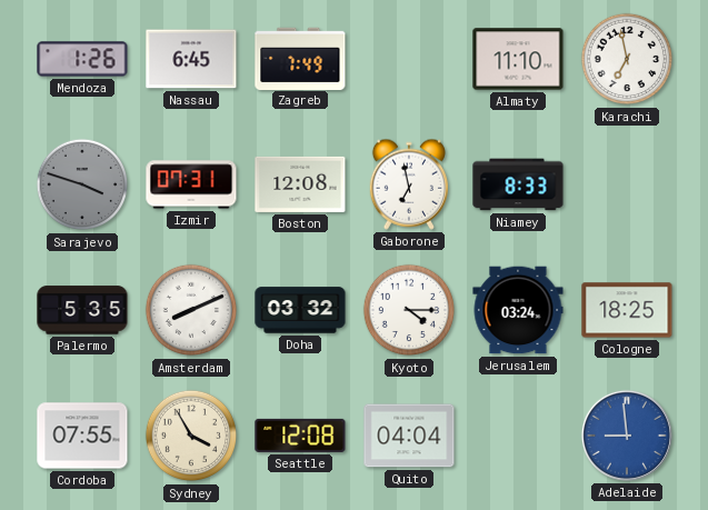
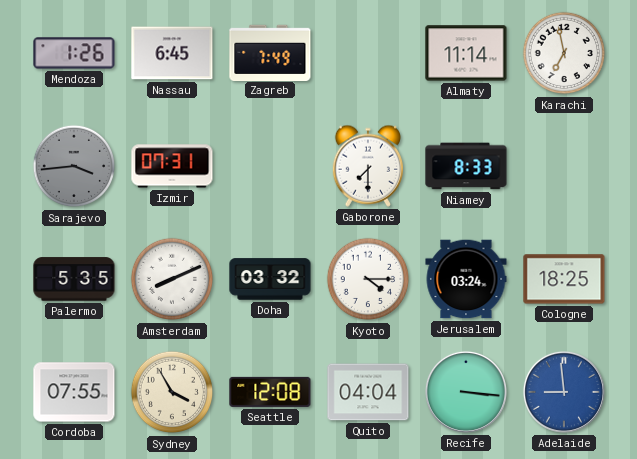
Almaty: 11:10 -> 11:14
Sarajevo: 3:48 -> 3:44
Boston: 12:08 -> none
Gaborone: 6:58 -> 7:30
Recife: none -> 3:16
